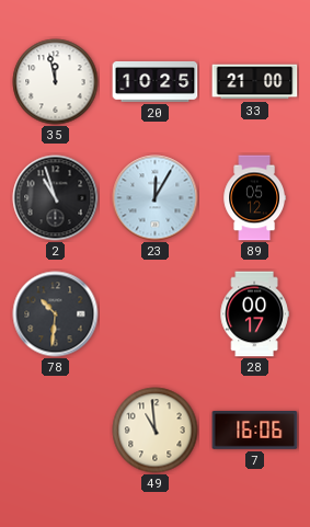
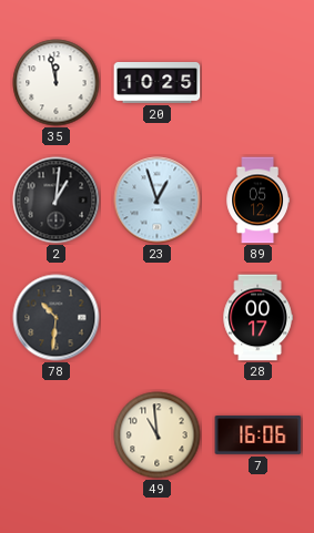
33: 21:00 -> none
2: 10:57 -> 1:01
23: 12:05 -> 12:57
